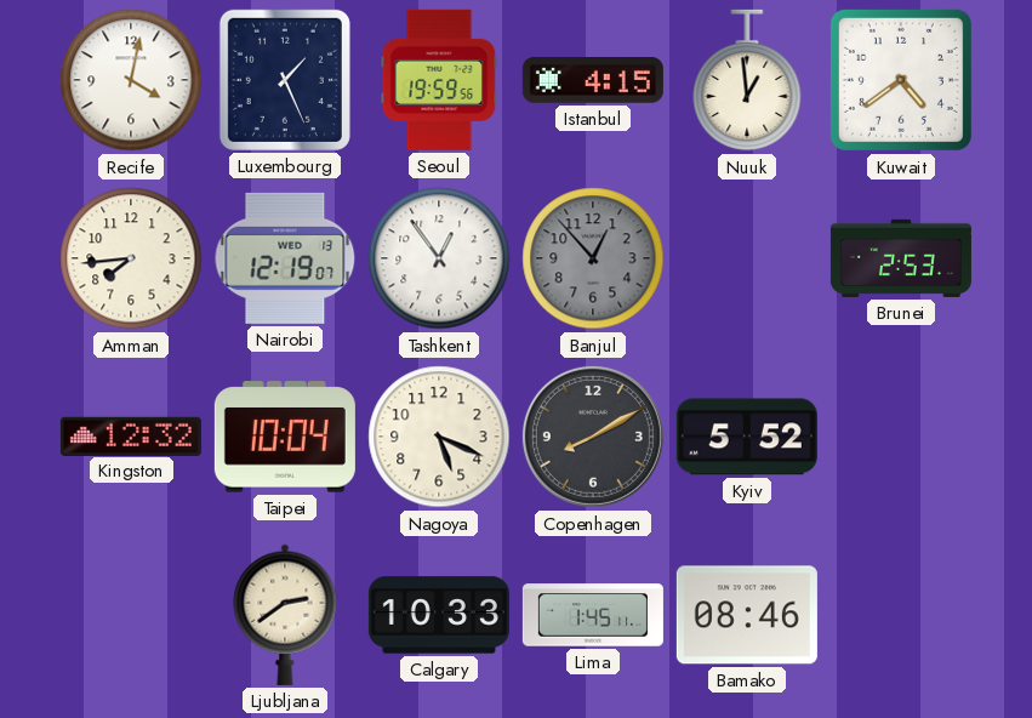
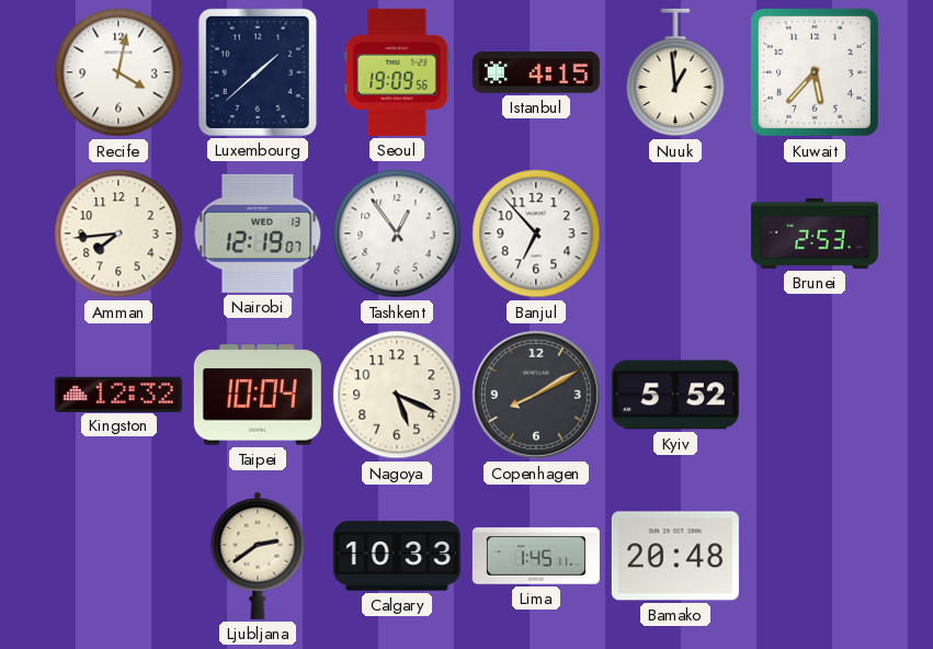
Luxembourg: 1:26 -> 1:38
Seoul: 19:59 -> 19:09
Kuwait: 4:39 -> 5:37
Banjul: 12:53 -> 6:53
Banjul dial: grey -> white
Bamako: 08:46 -> 20:48
